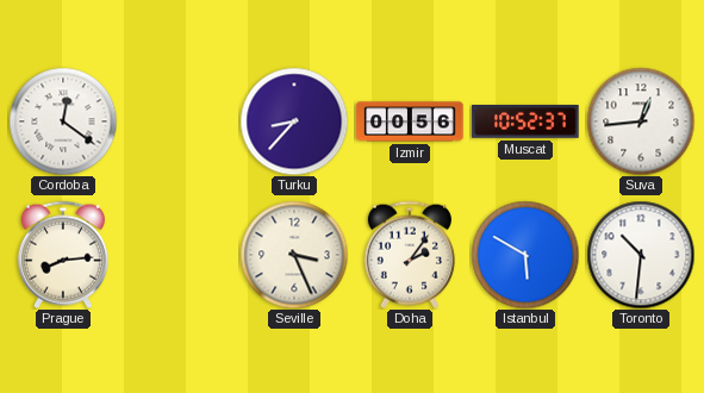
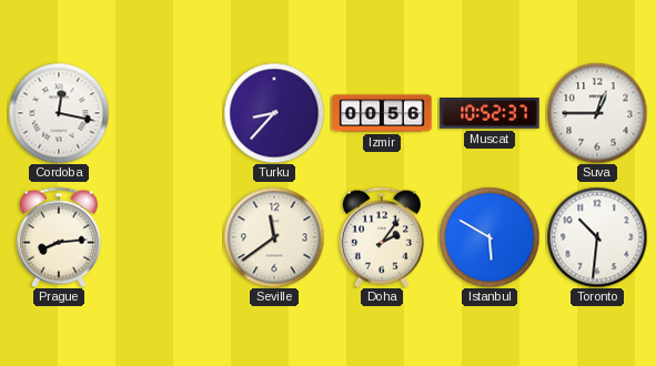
Cordoba: 12:21 -> 12:17
Suva: 12:44 -> 12:45
Seville: 3:26 -> 11:39
